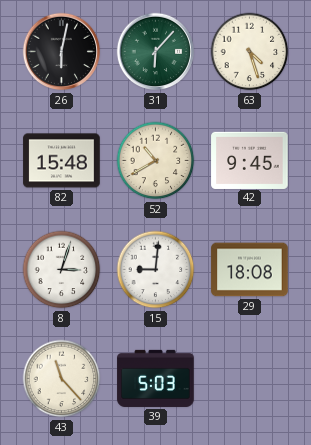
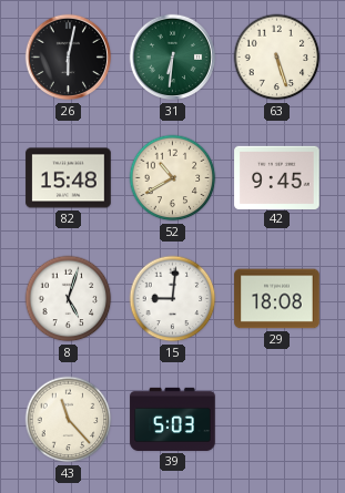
31: 6:07 -> 6:31
63: 4:27 -> 5:27
8: 3:03 -> 5:03
